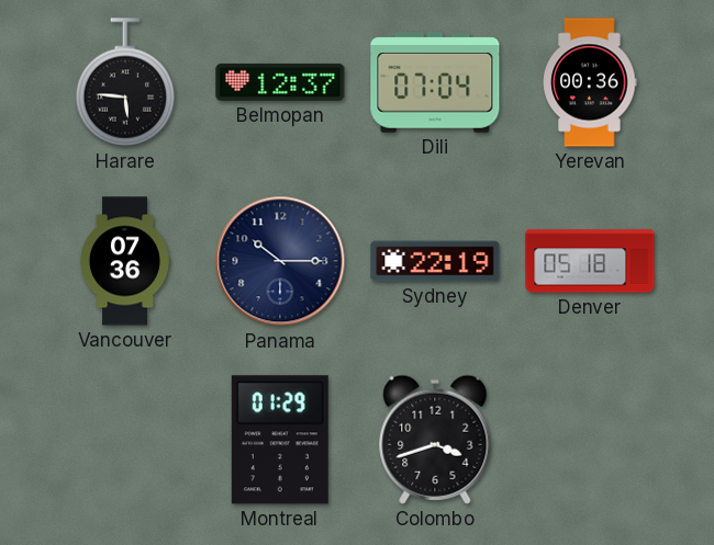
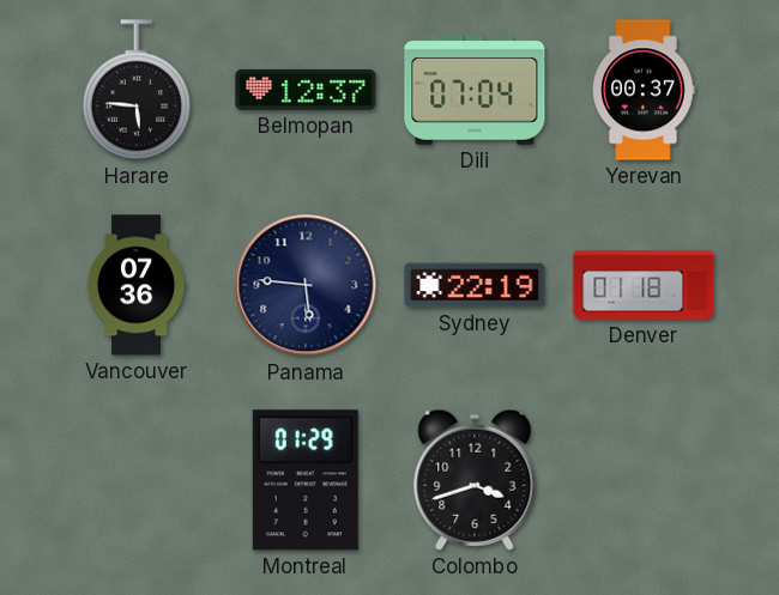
Yerevan: 00:36 -> 00:37
Panama: 10:15 -> 5:46
Denver: 05:18 -> 01:18
